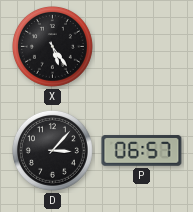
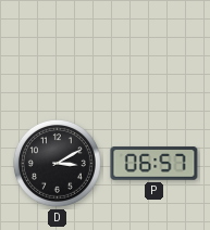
X: 5:24 -> none
D: 3:07 -> 3:10
